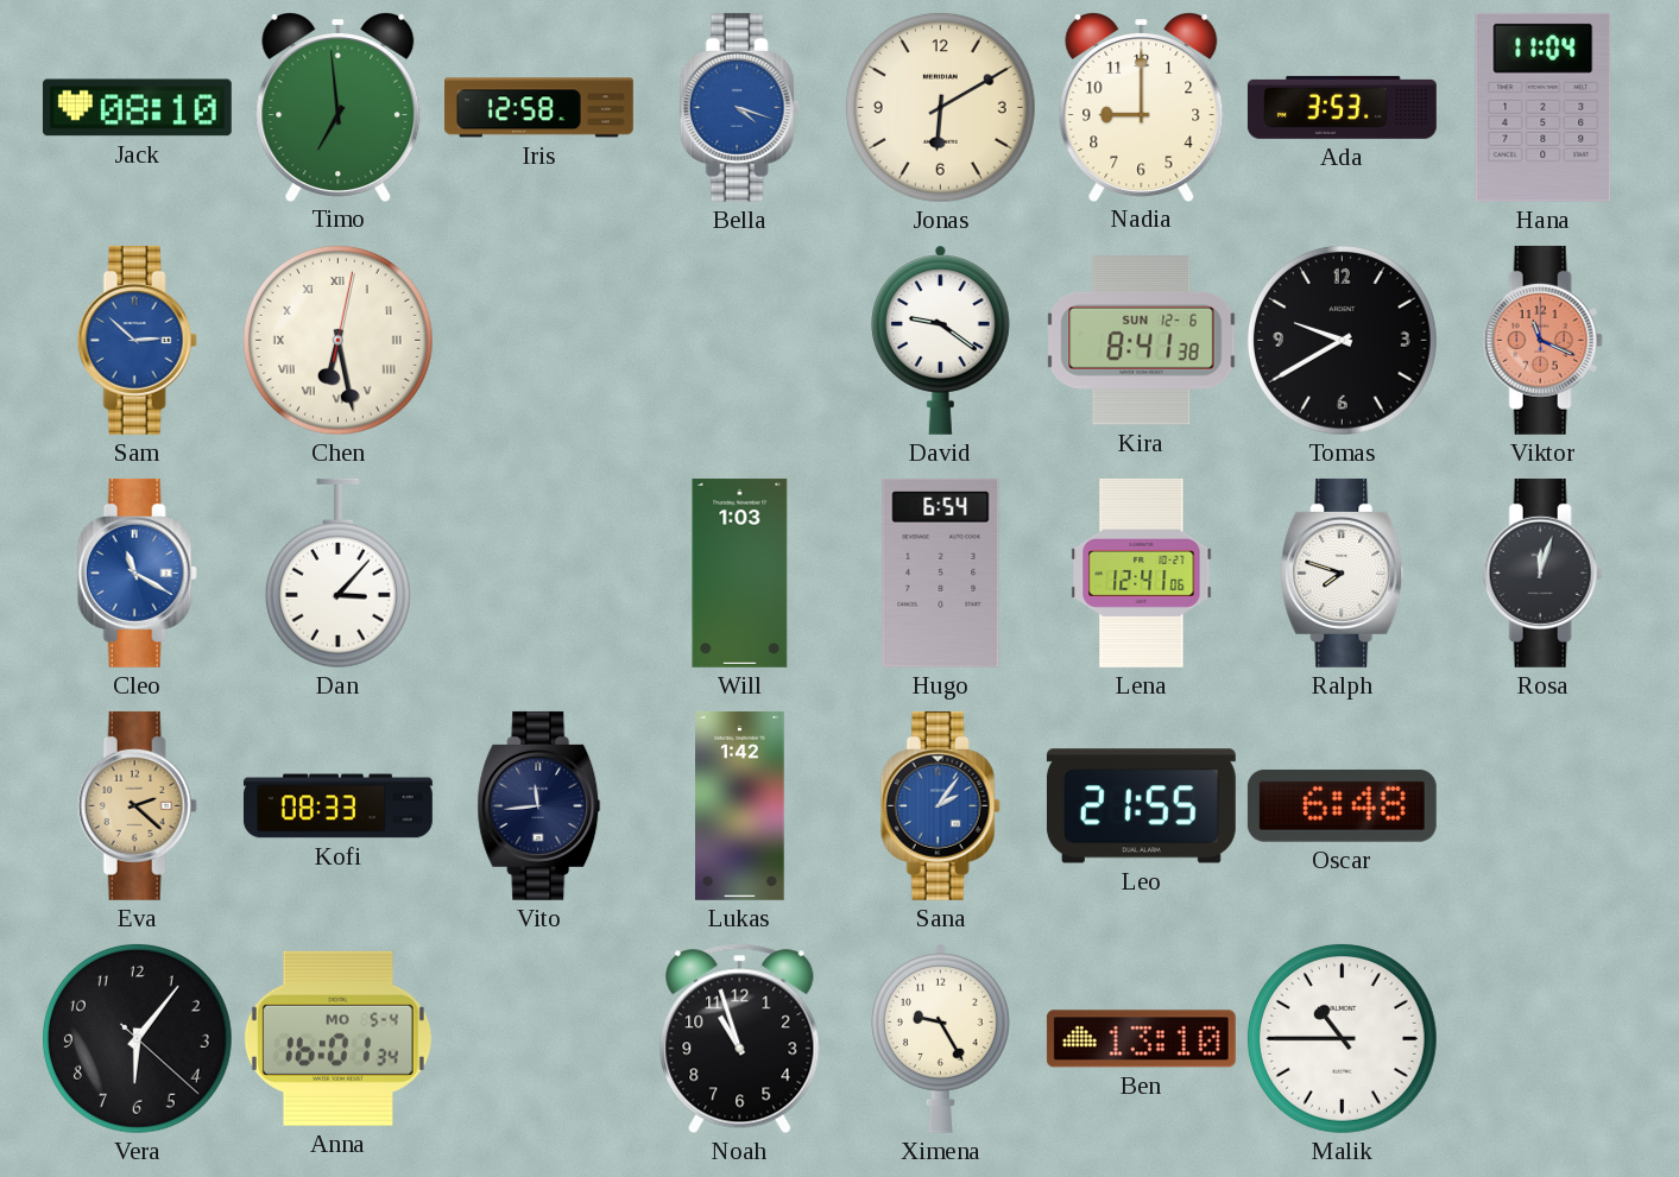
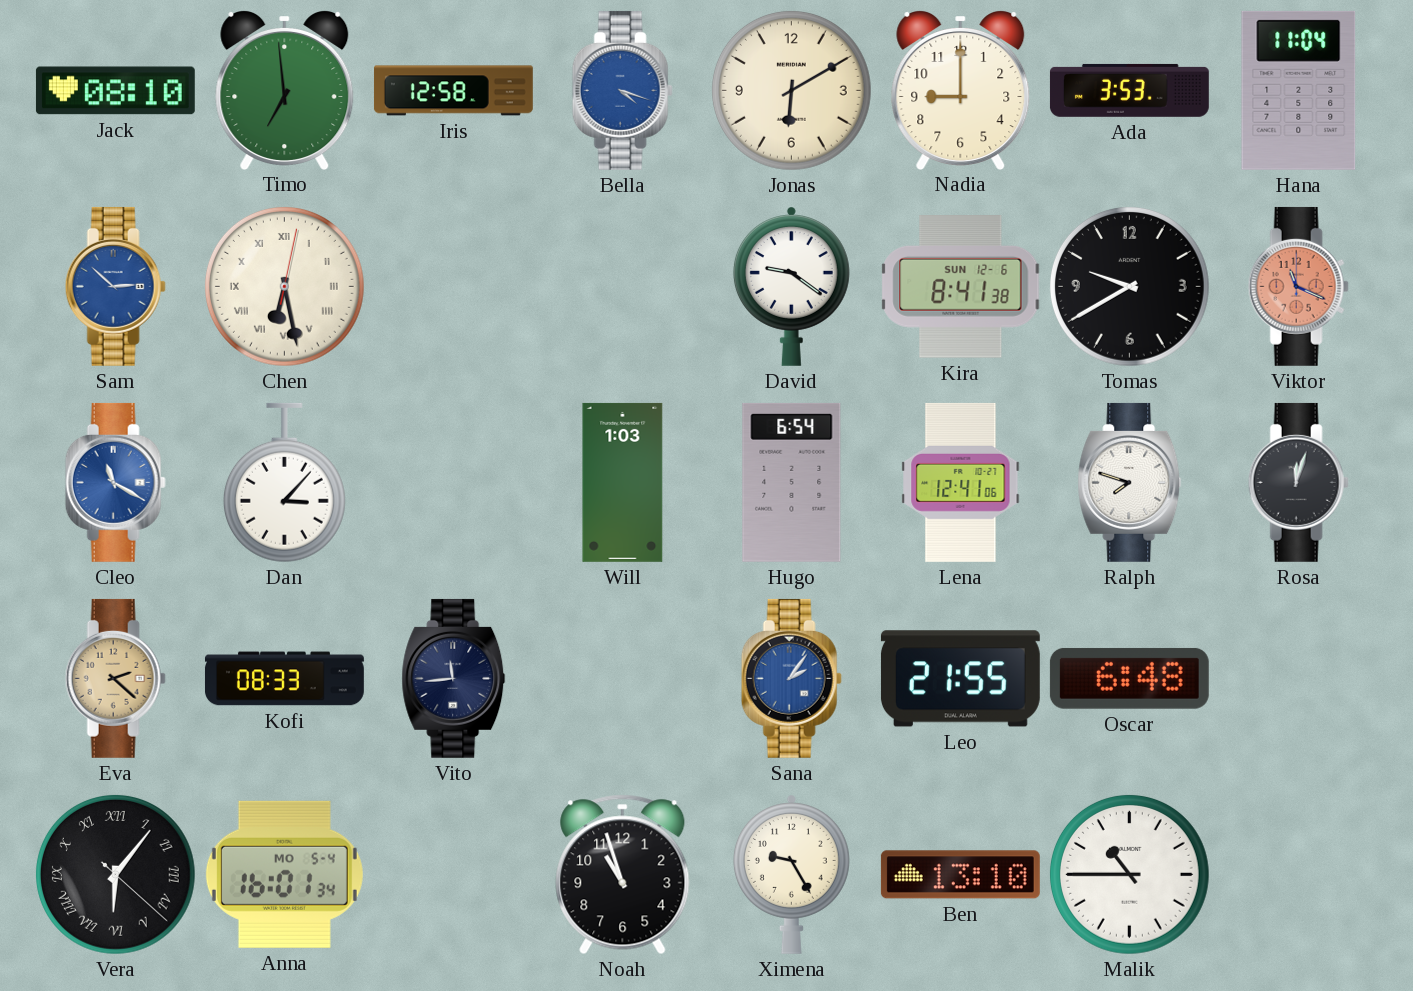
Lukas: 1:42 -> none
Vera numerals: Arabic -> Roman
